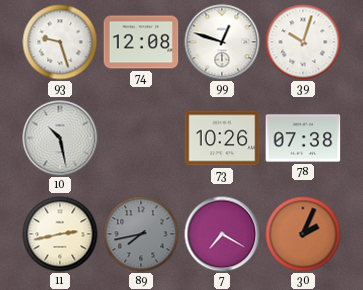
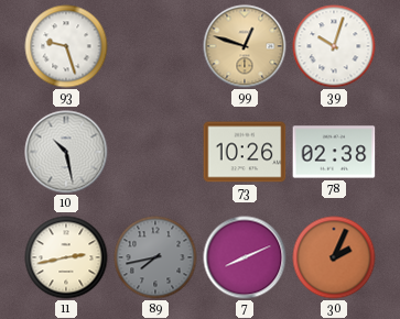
74: 12:08 -> none
99 dial: white -> champagne
78: 07:38 -> 02:38
7: 7:20 -> 8:11
